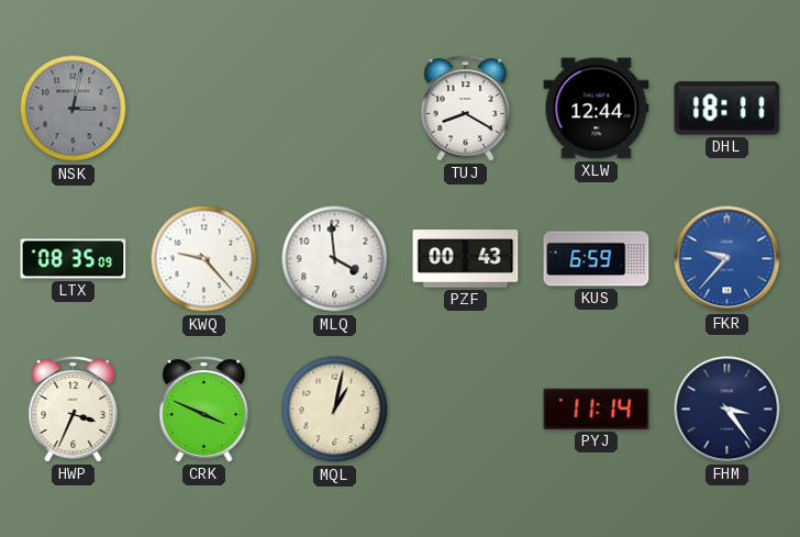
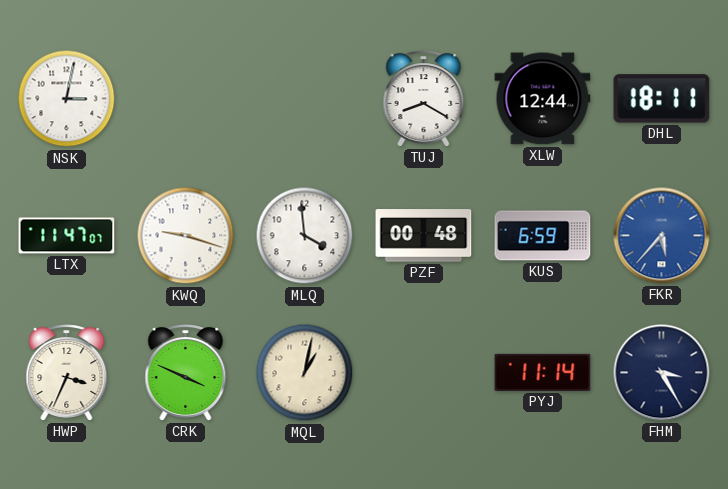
NSK dial: grey -> white
LTX: 08:35 -> 11:47
KWQ: 9:23 -> 9:18
PZF: 00:43 -> 00:48
FKR: 9:37 -> 5:37
FHM: 3:24 -> 3:25
